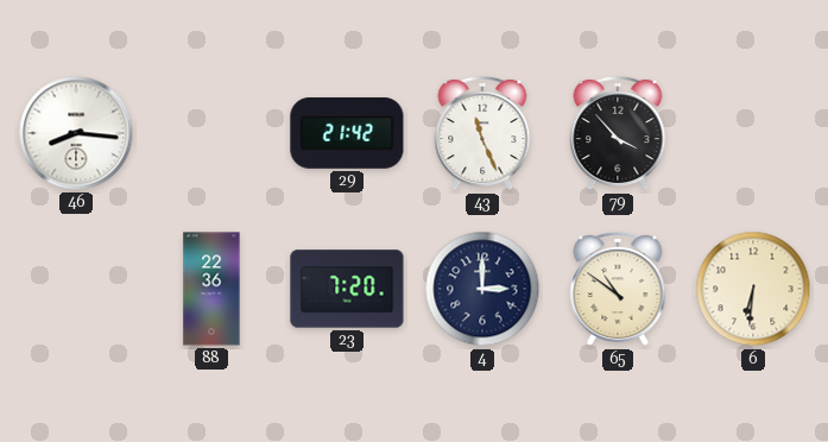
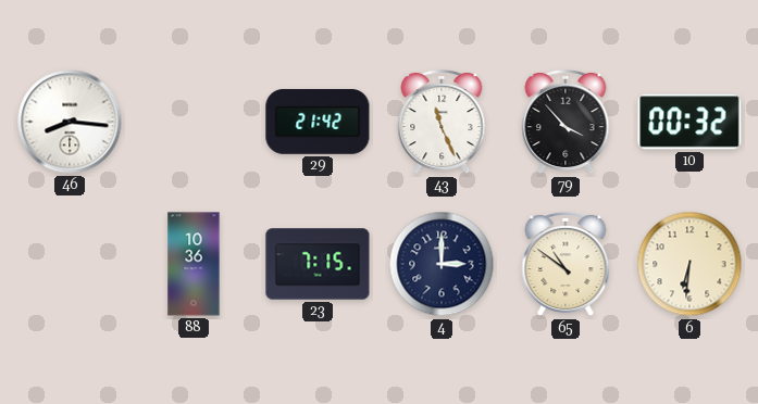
10: none -> 00:32
88: 22:36 -> 10:36
23: 7:20 -> 7:15
